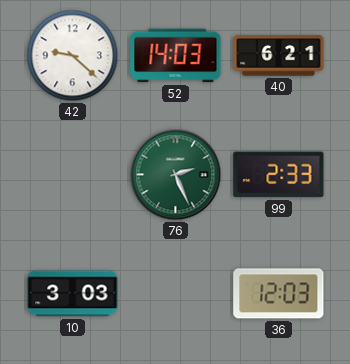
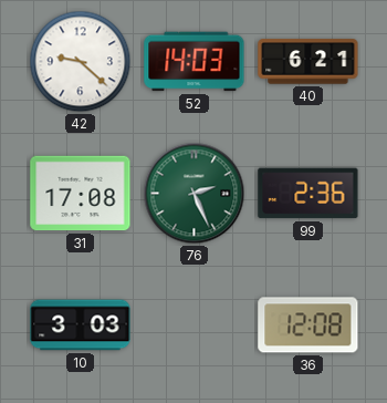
31: none -> 17:08
99: 2:33 -> 2:36
36: 12:03 -> 12:08
